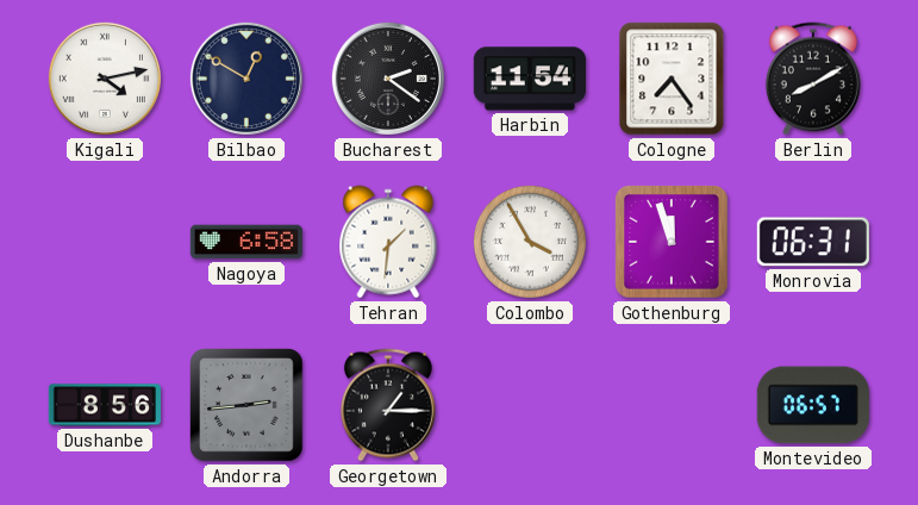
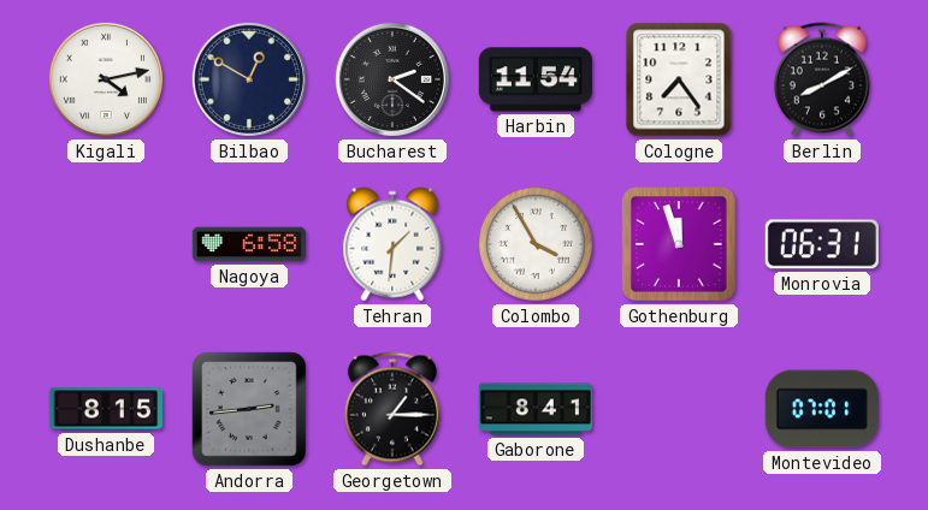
Dushanbe: 8:56 -> 8:15
Gaborone: none -> 8:41
Montevideo: 06:57 -> 07:01
